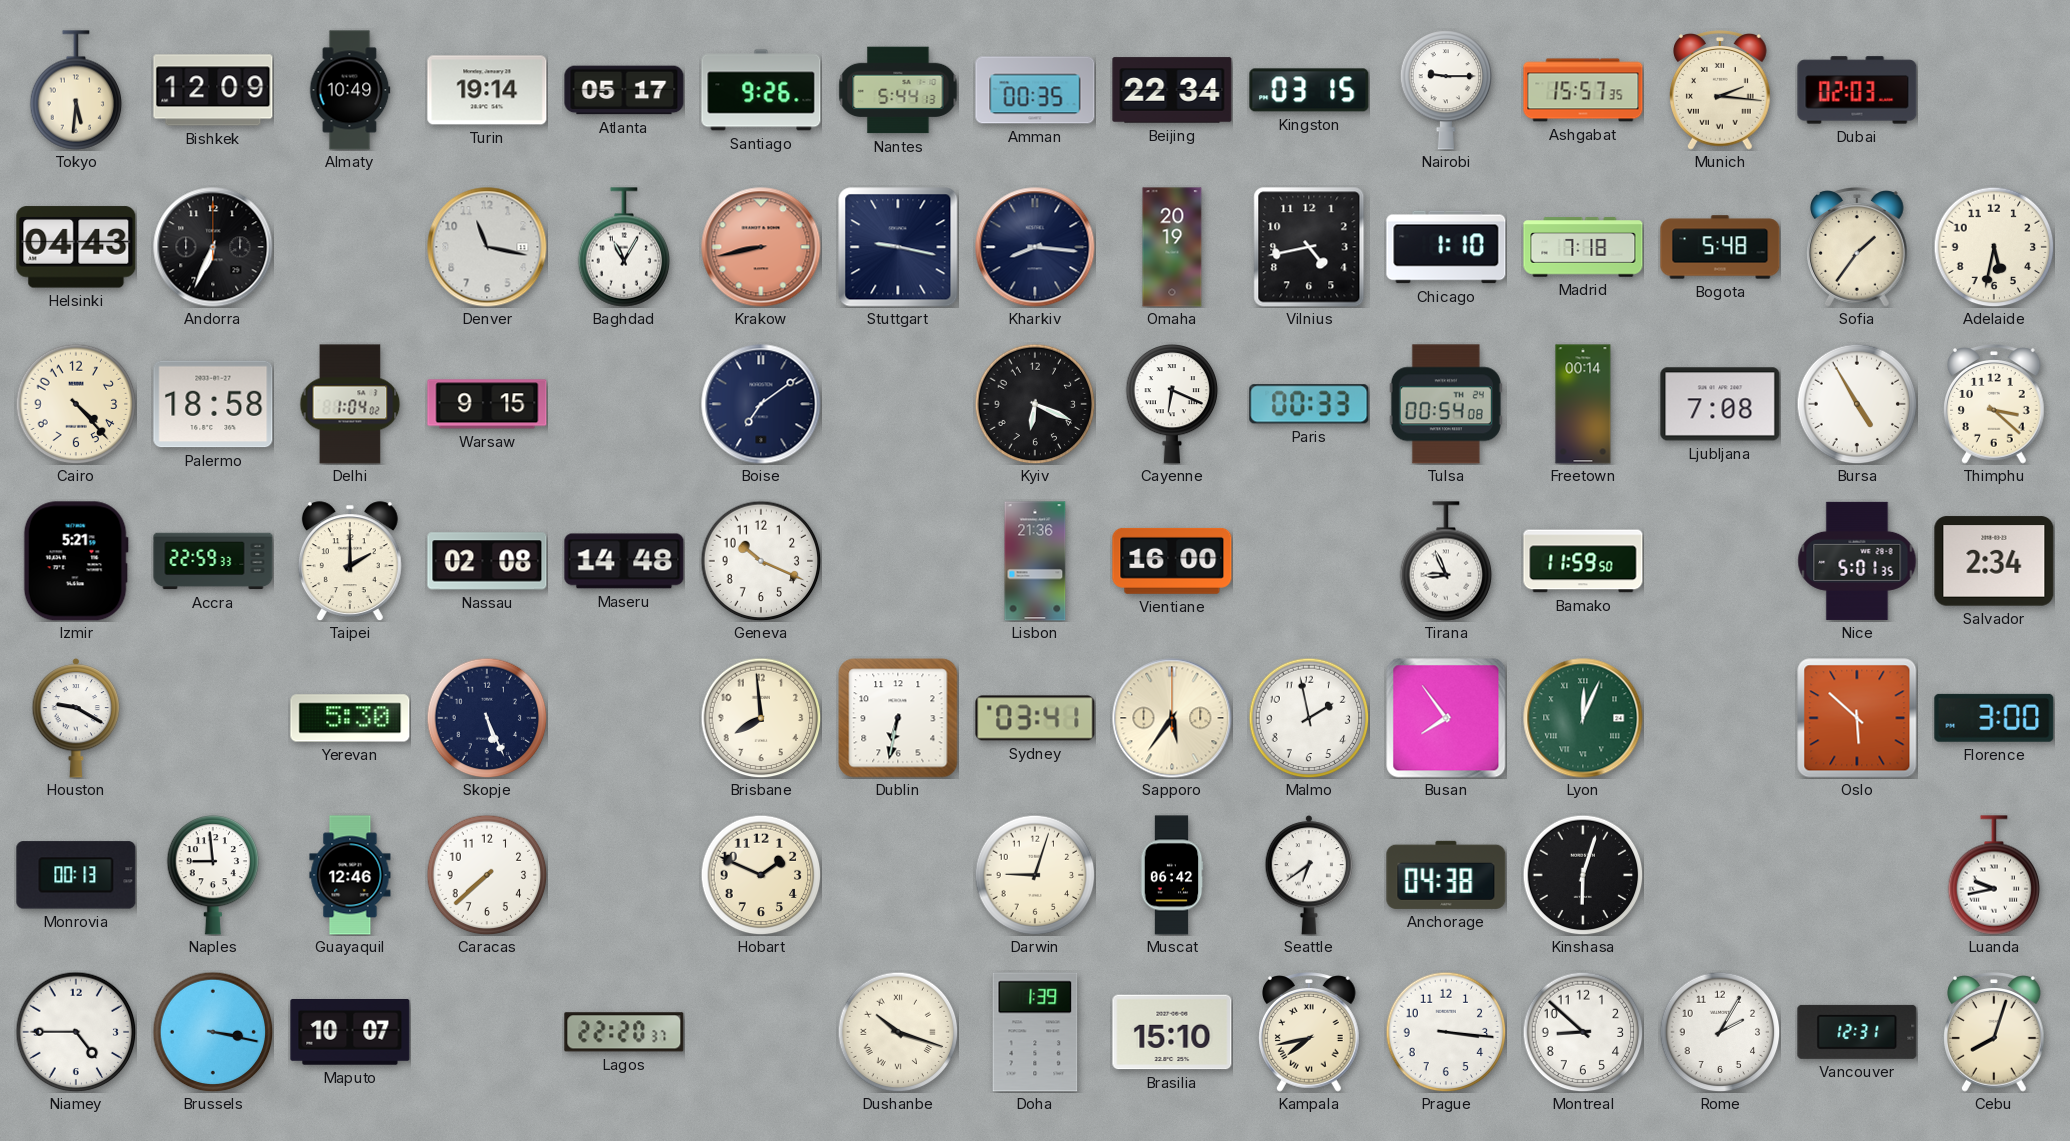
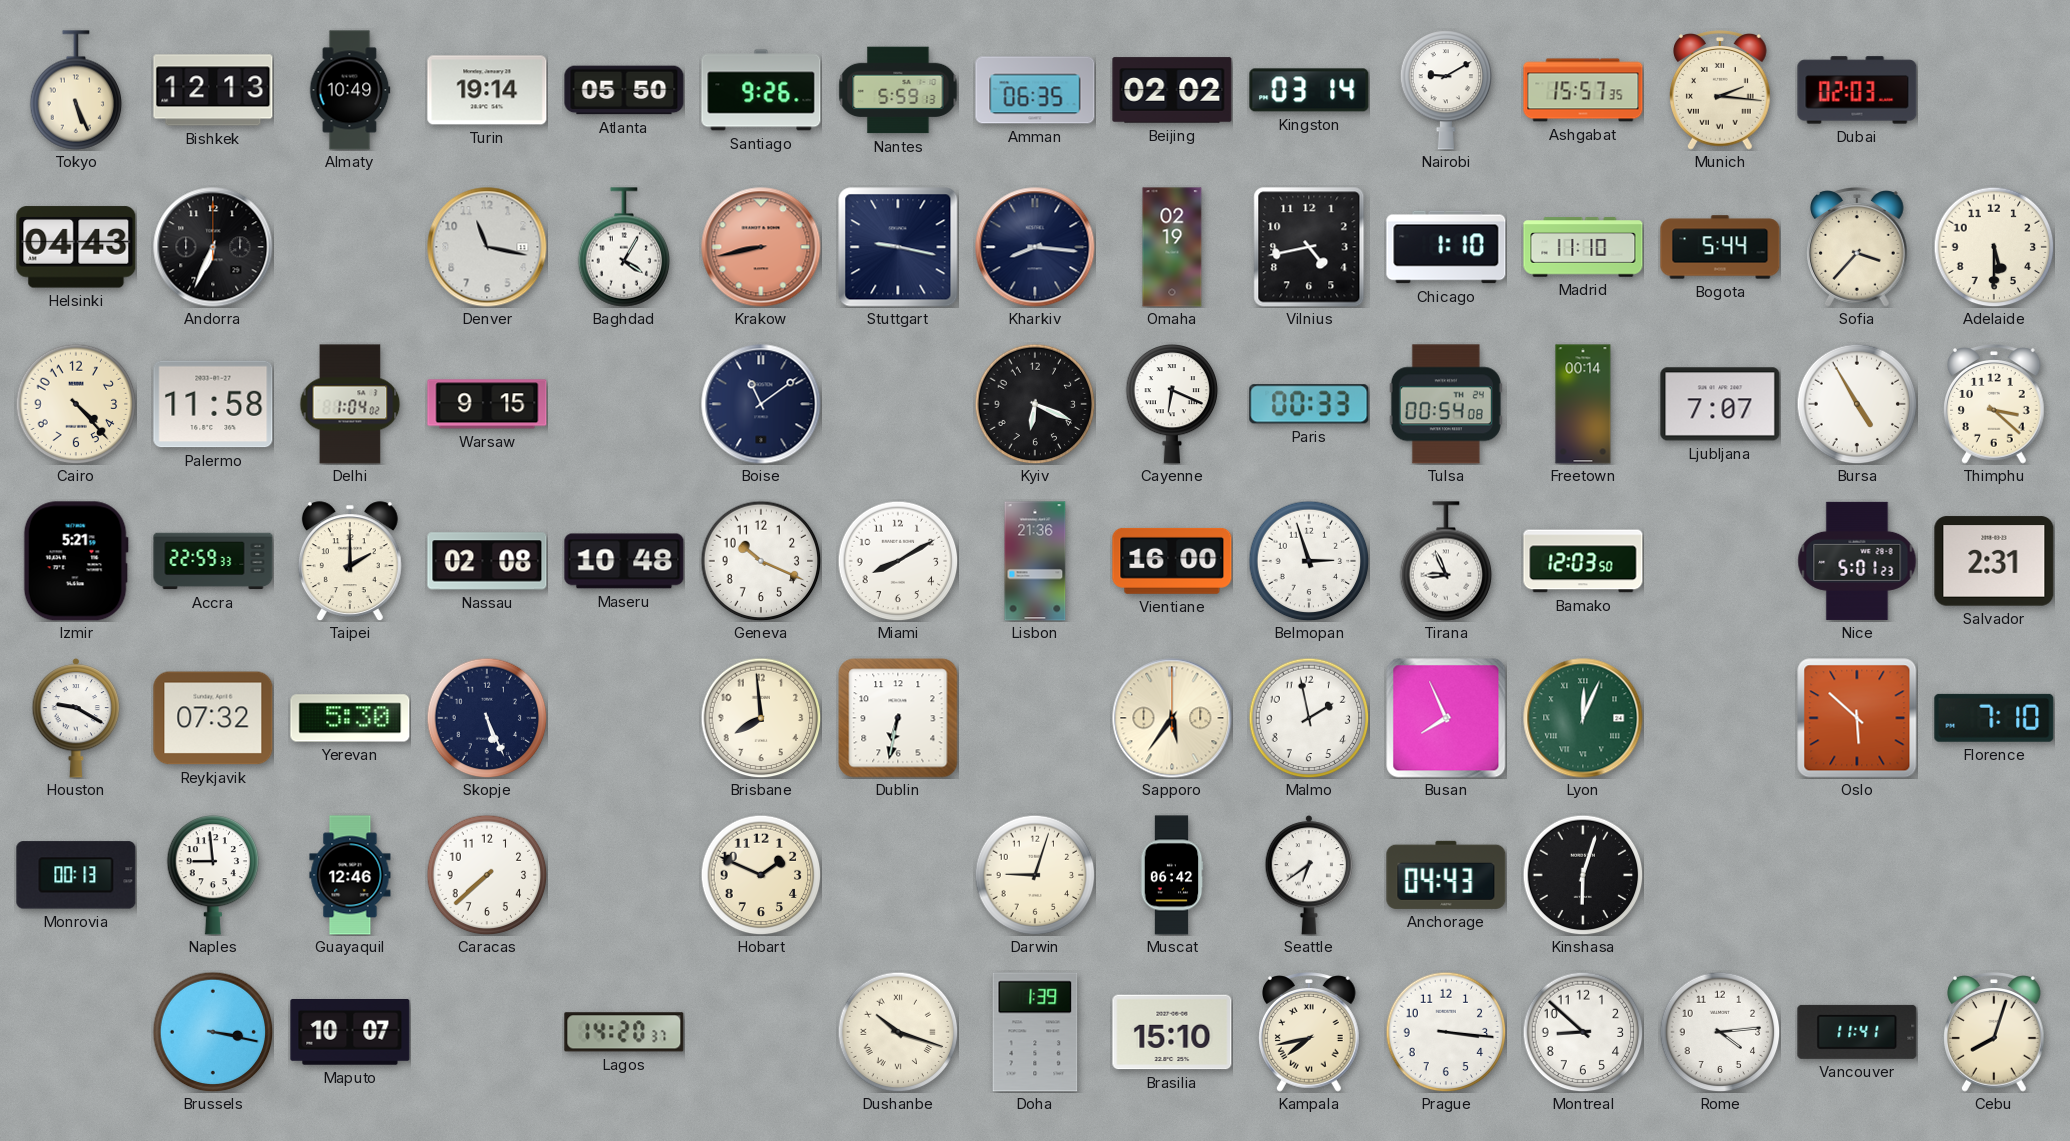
Tokyo: 5:31 -> 5:26
Bishkek: 12:09 -> 12:13
Atlanta: 05:17 -> 05:50
Nantes: 5:44 -> 5:59
Amman: 00:35 -> 06:35
Beijing: 22:34 -> 02:02
Kingston: 03:15 -> 03:14
Nairobi: 9:15 -> 9:10
Baghdad: 11:05 -> 4:05
Omaha: 20:19 -> 02:19
Madrid: 7:18 -> 11:10
Bogota: 5:48 -> 5:44
Sofia: 1:36 -> 3:37
Adelaide: 5:32 -> 5:30
Palermo: 18:58 -> 11:58
Boise: 7:09 -> 11:09
Ljubljana: 7:08 -> 7:07
Maseru: 14:48 -> 10:48
Miami: none -> 8:10
Belmopan: none -> 2:57
Bamako: 11:59 -> 12:03
Nice: 5:01:35 -> 5:01:23
Salvador: 2:34 -> 2:31
Reykjavik: none -> 07:32
Sydney: 03:41 -> none
Busan: 7:54 -> 7:56
Florence: 3:00 -> 7:10
Anchorage: 04:38 -> 04:43
Luanda: 9:43 -> none
Niamey: 4:45 -> none
Lagos: 22:20 -> 14:20
Rome: 2:05 -> 4:14
Vancouver: 12:31 -> 11:41
